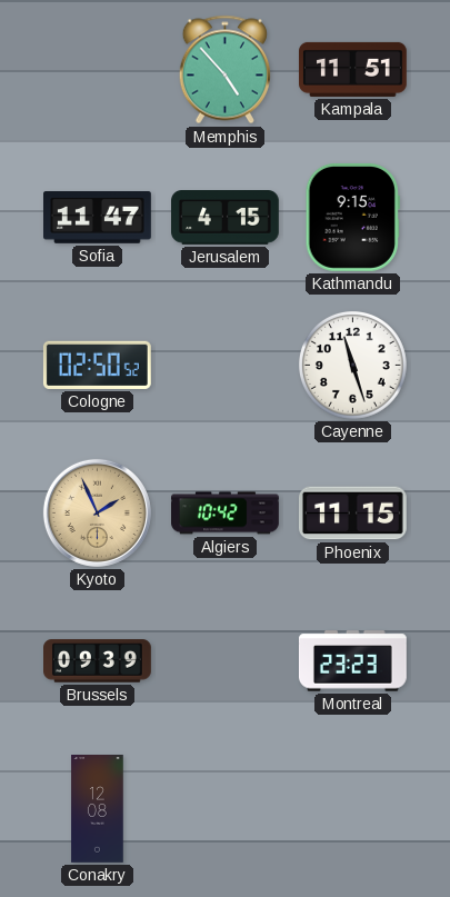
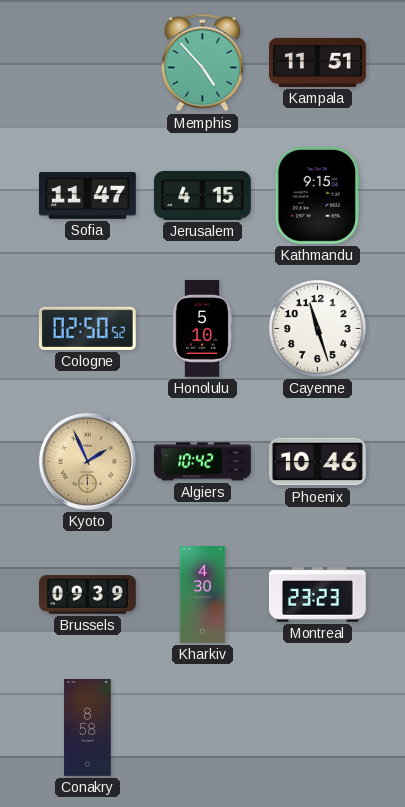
Honolulu: none -> 5:10
Phoenix: 11:15 -> 10:46
Kharkiv: none -> 4:30
Conakry: 12:08 -> 8:58
